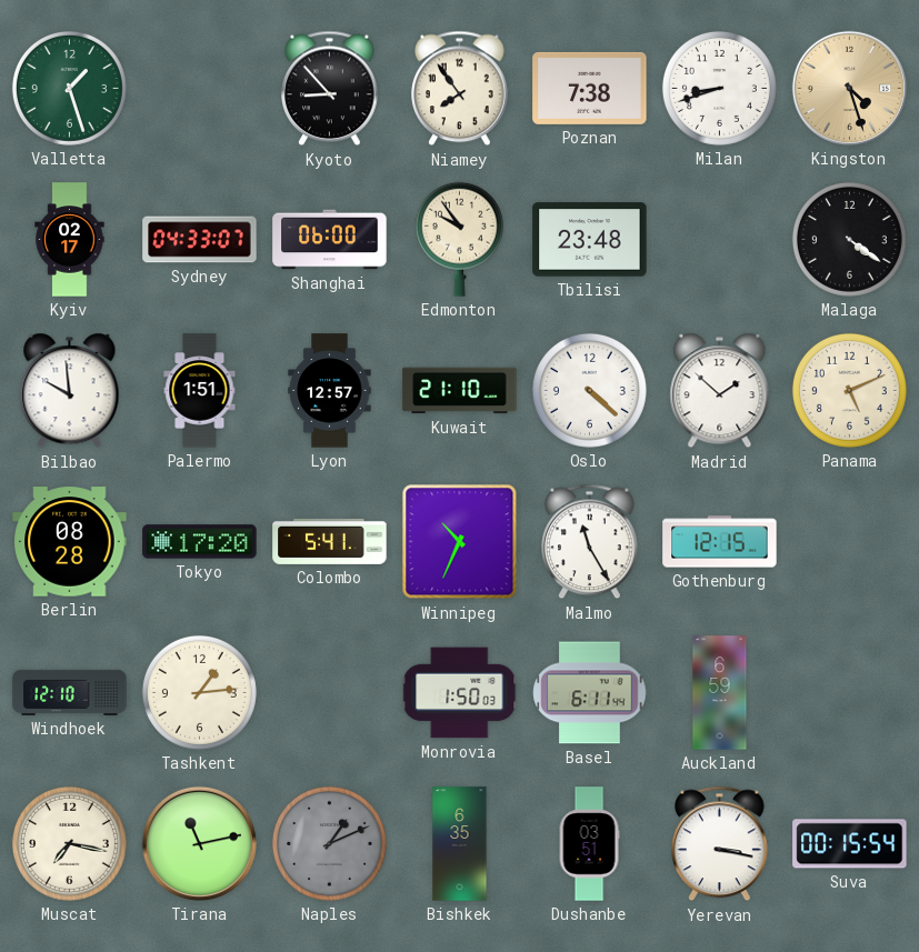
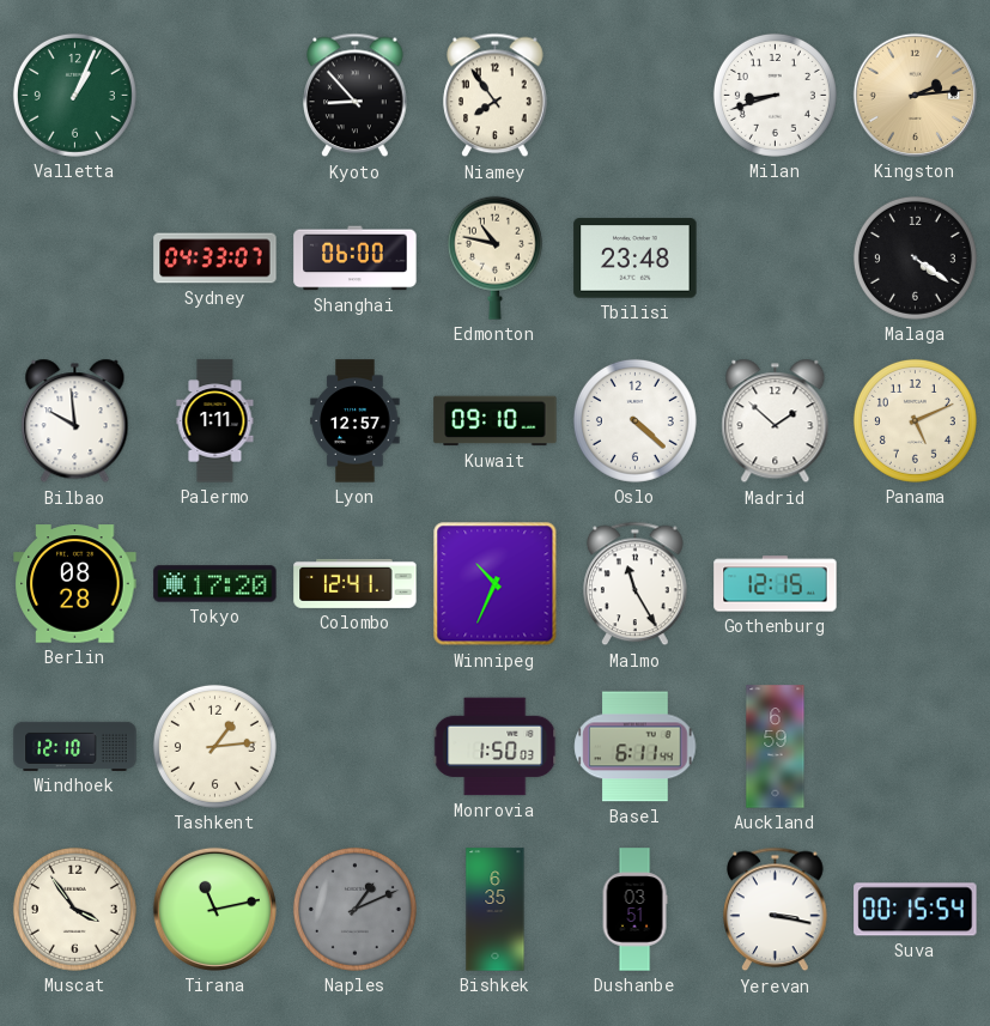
Valletta: 1:27 -> 1:04
Poznan: 7:38 -> none
Kingston: 4:27 -> 2:14
Kyiv: 02:17 -> none
Edmonton: 9:54 -> 10:47
Palermo: 1:51 -> 1:11
Kuwait: 21:10 -> 09:10
Colombo: 5:41 -> 12:41
Muscat: 7:17 -> 3:54
